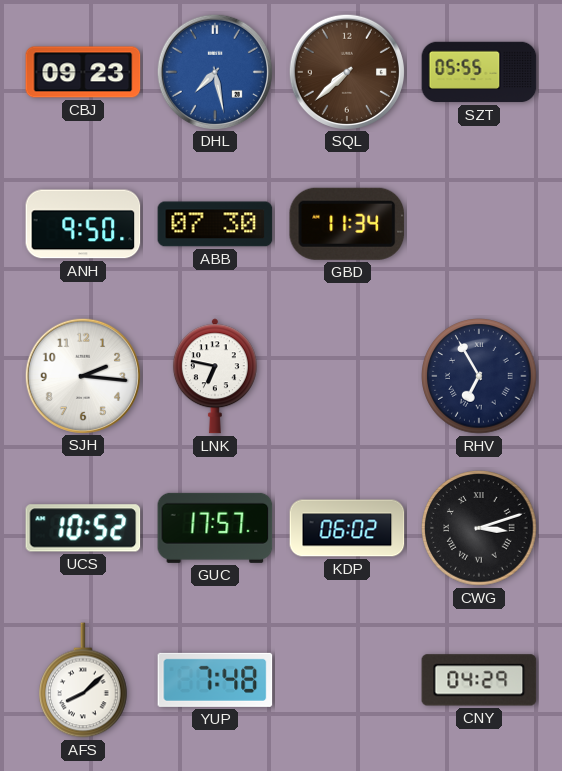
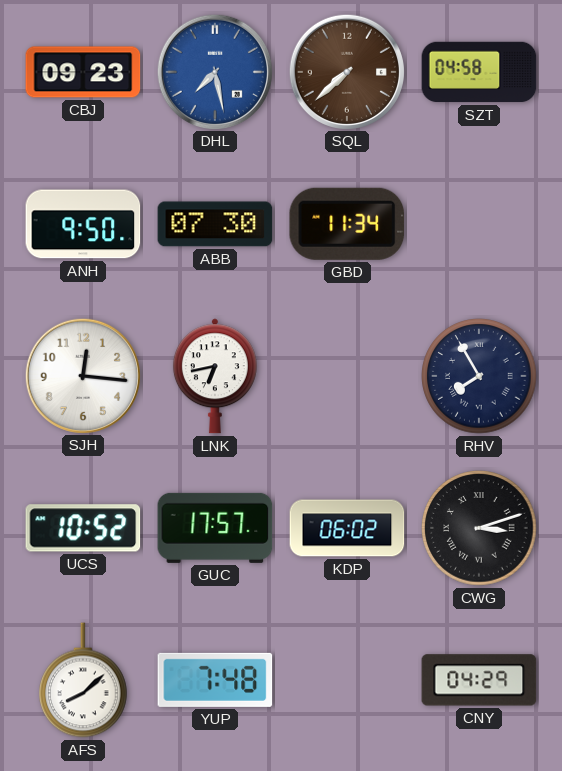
SZT: 05:55 -> 04:58
SJH: 2:16 -> 12:16
LNK: 6:47 -> 6:43
RHV: 6:55 -> 7:55
